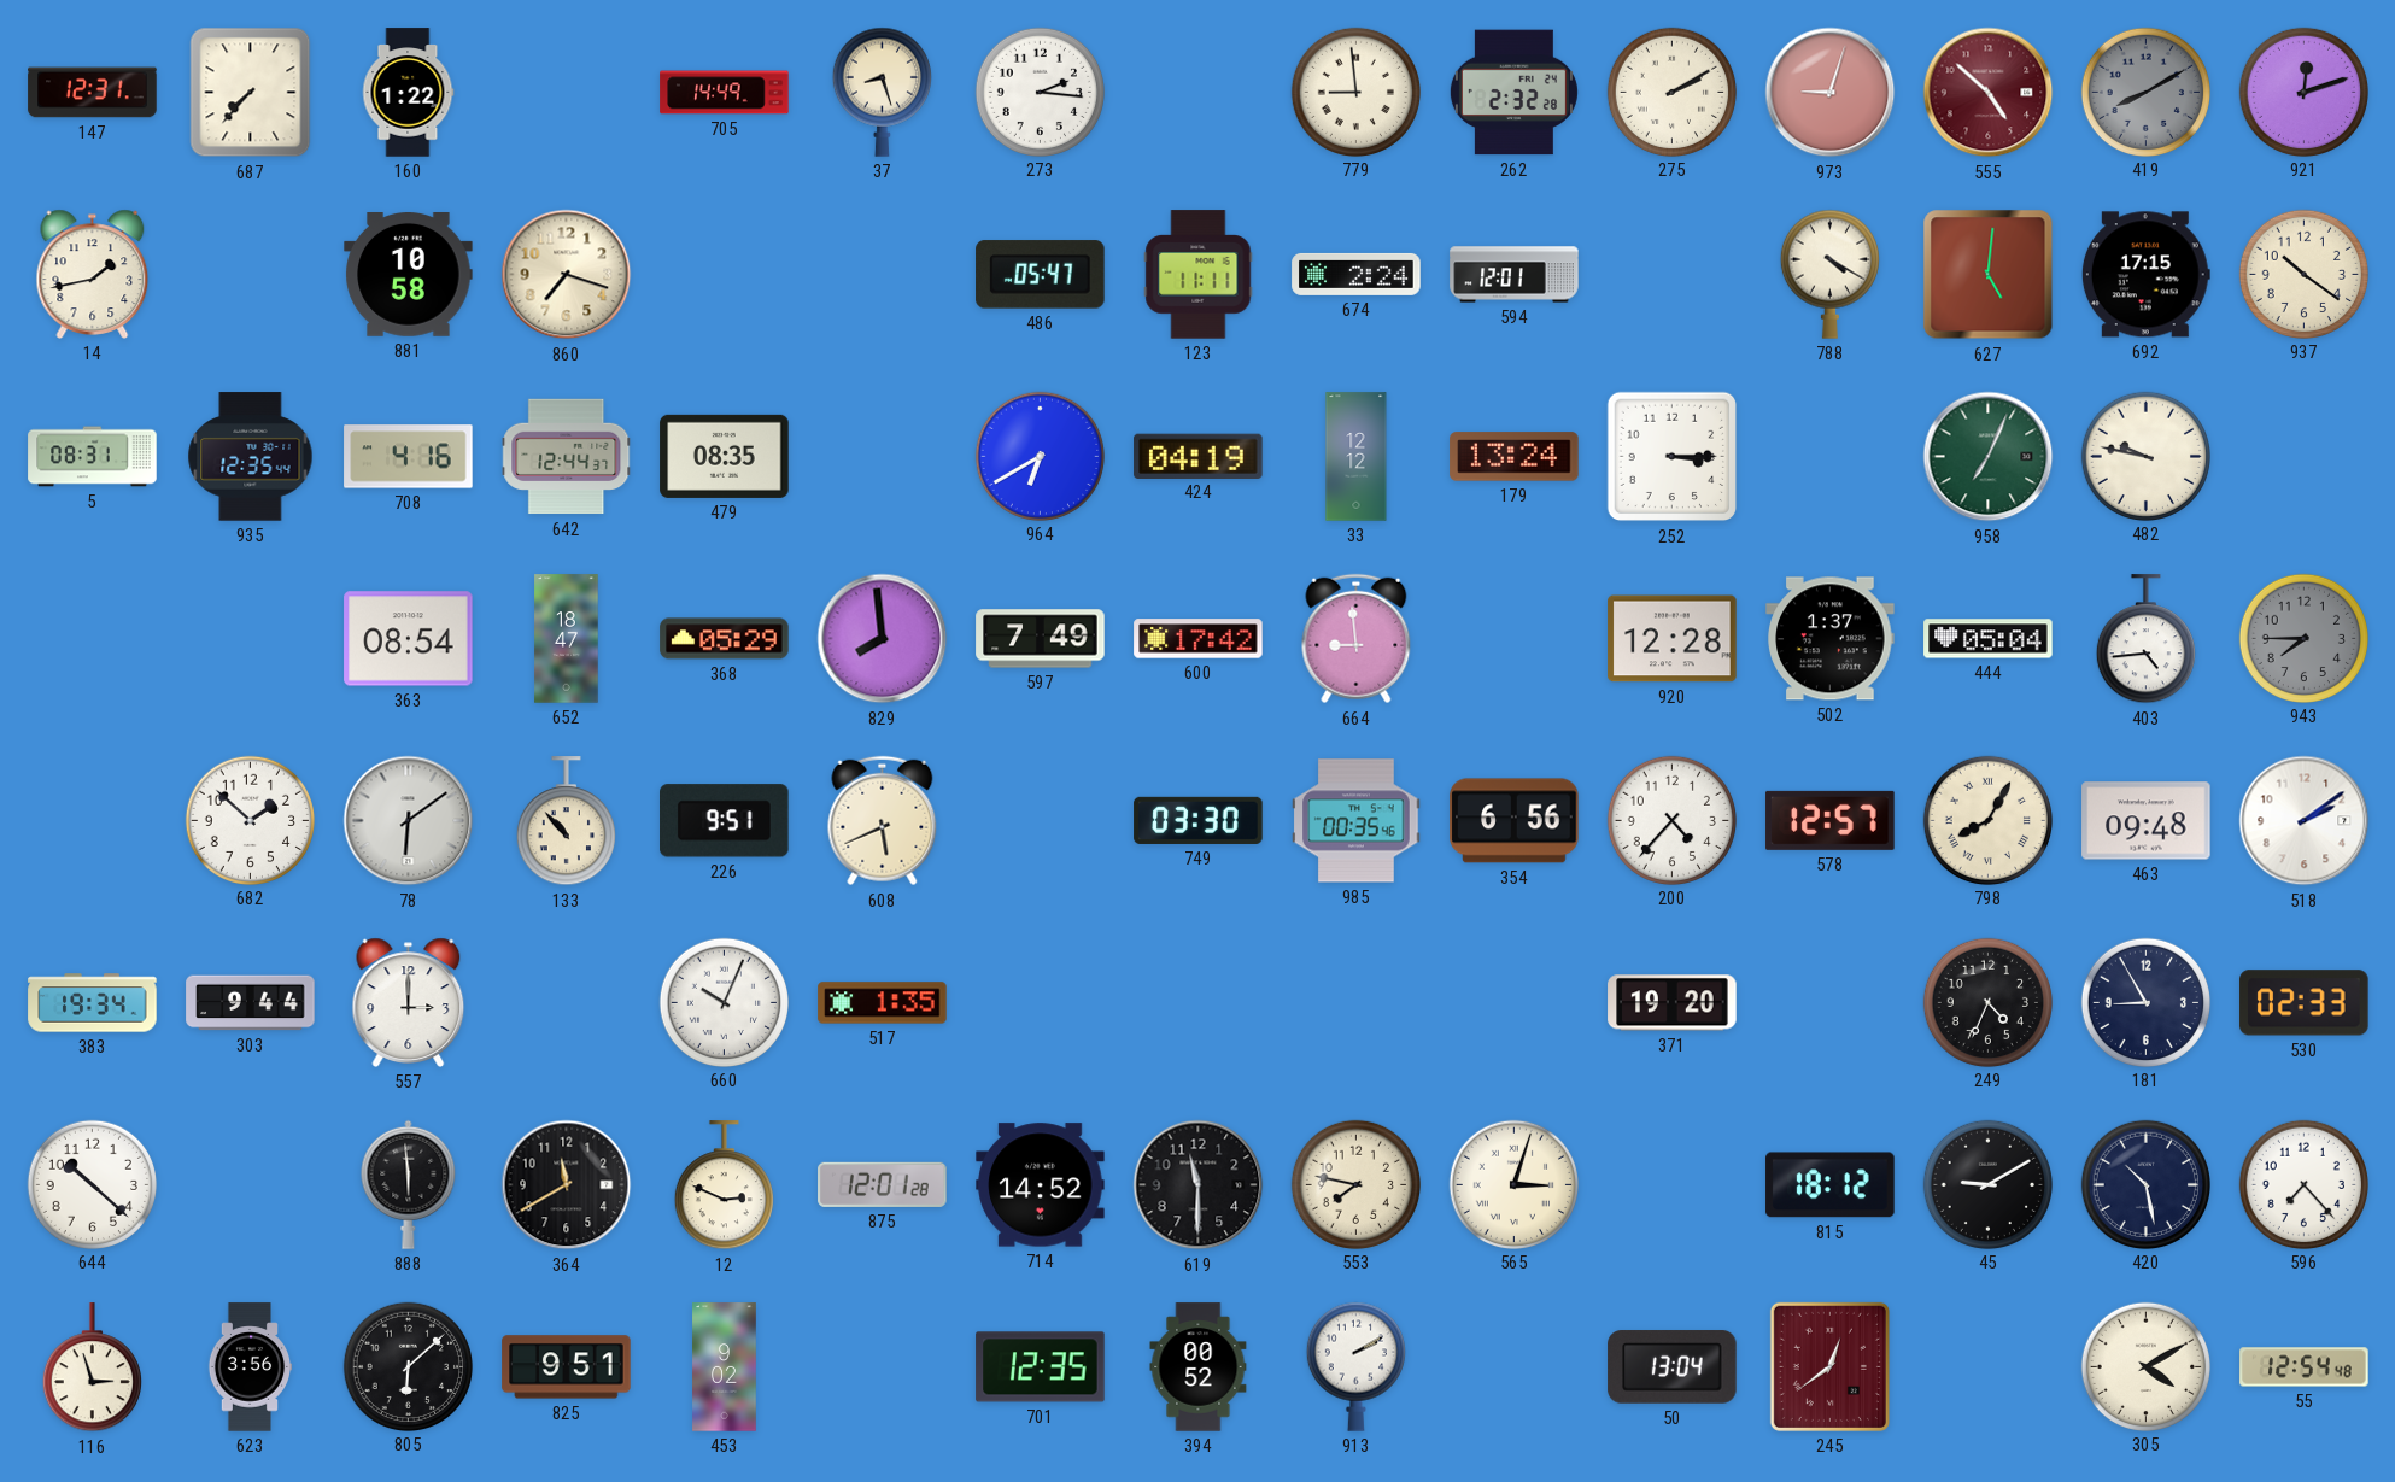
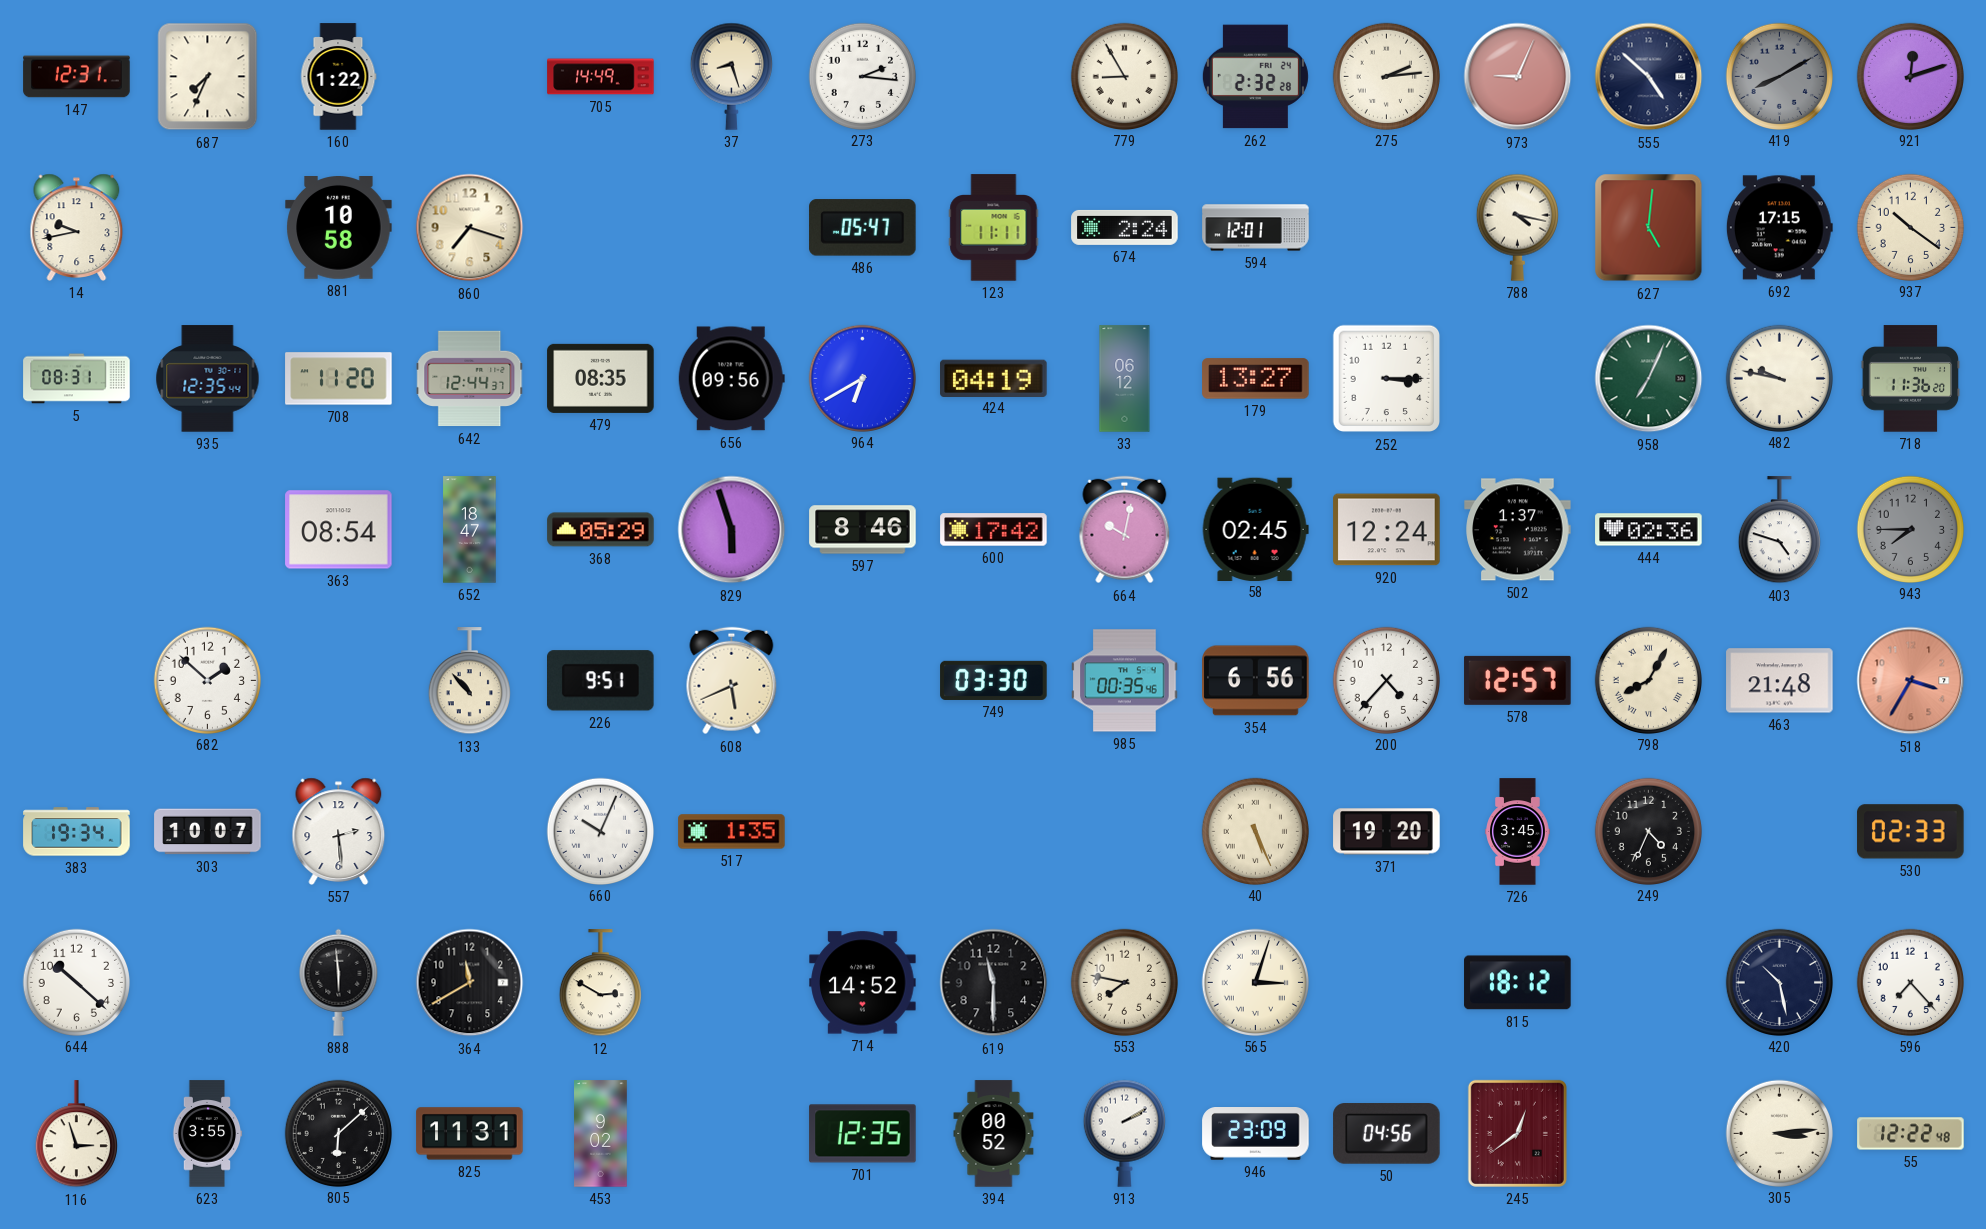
687: 7:37 -> 7:34
779: 8:59 -> 8:55
275: 2:10 -> 2:14
973: 9:03 -> 9:04
555 dial: burgundy -> navy
14: 1:43 -> 9:43
788: 4:20 -> 4:17
708: 4:16 -> 11:20
656: none -> 09:56
33: 12:12 -> 06:12
179: 13:24 -> 13:27
718: none -> 11:36
829: 7:59 -> 5:57
597: 7:49 -> 8:46
664: 8:59 -> 10:02
58: none -> 02:45
920: 12:28 -> 12:24
444: 05:04 -> 02:36
403: 4:44 -> 4:48
78: 6:09 -> none
463: 09:48 -> 21:48
518: 2:09 -> 3:35
518 dial: white -> salmon
303: 9:44 -> 10:07
557: 3:00 -> 2:29
40: none -> 5:26
726: none -> 3:45
181: 8:55 -> none
12: 2:49 -> 2:50
875: 12:01 -> none
45: 9:10 -> none
623: 3:56 -> 3:55
825: 9:51 -> 11:31
946: none -> 23:09
50: 13:04 -> 04:56
305: 4:10 -> 3:14
55: 12:54 -> 12:22
